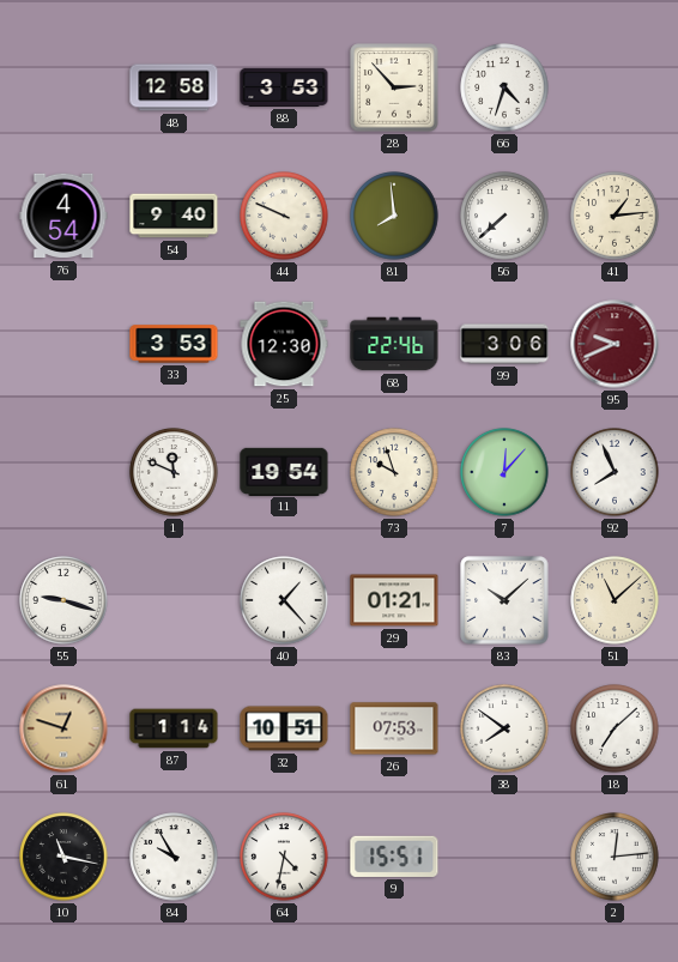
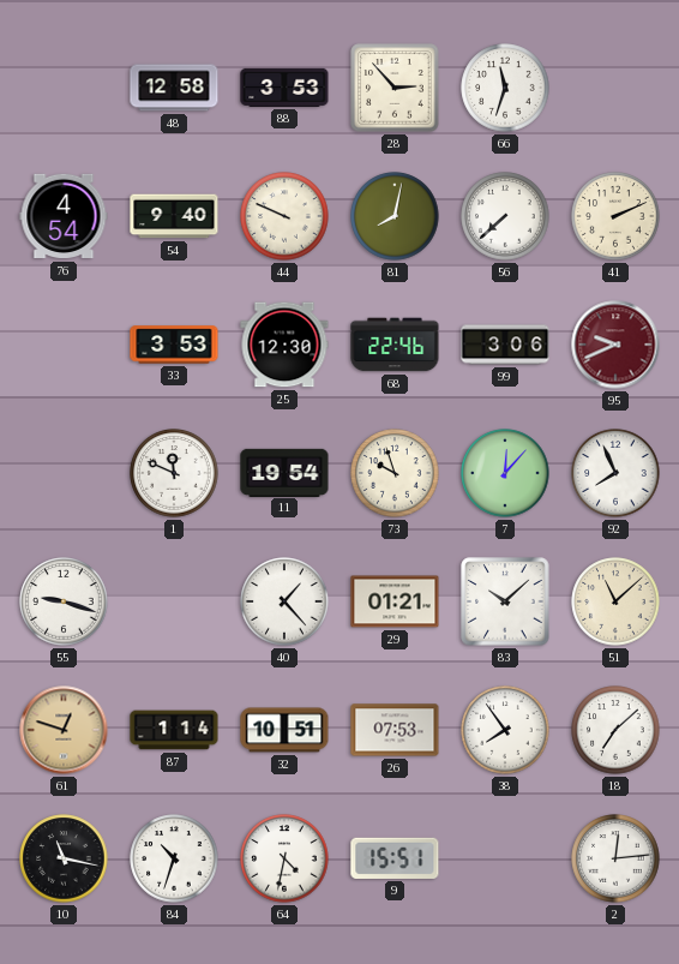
66: 4:33 -> 11:33
81: 7:59 -> 8:02
41: 1:14 -> 2:11
38: 7:51 -> 7:54
84: 9:55 -> 10:33
